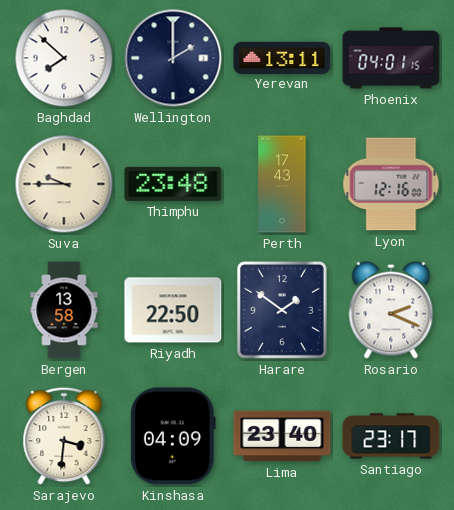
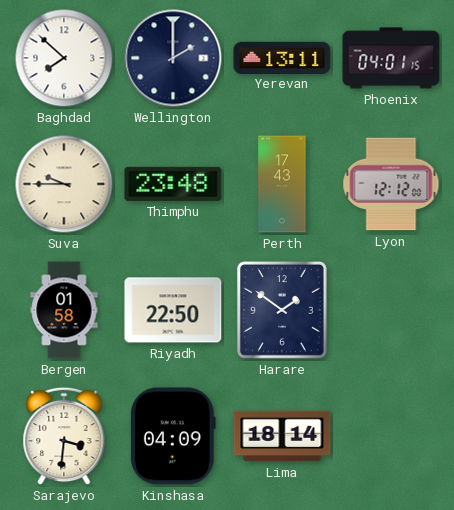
Lyon: 12:16 -> 12:12
Bergen: 13:58 -> 01:58
Rosario: 2:19 -> none
Lima: 23:40 -> 18:14
Santiago: 23:17 -> none
